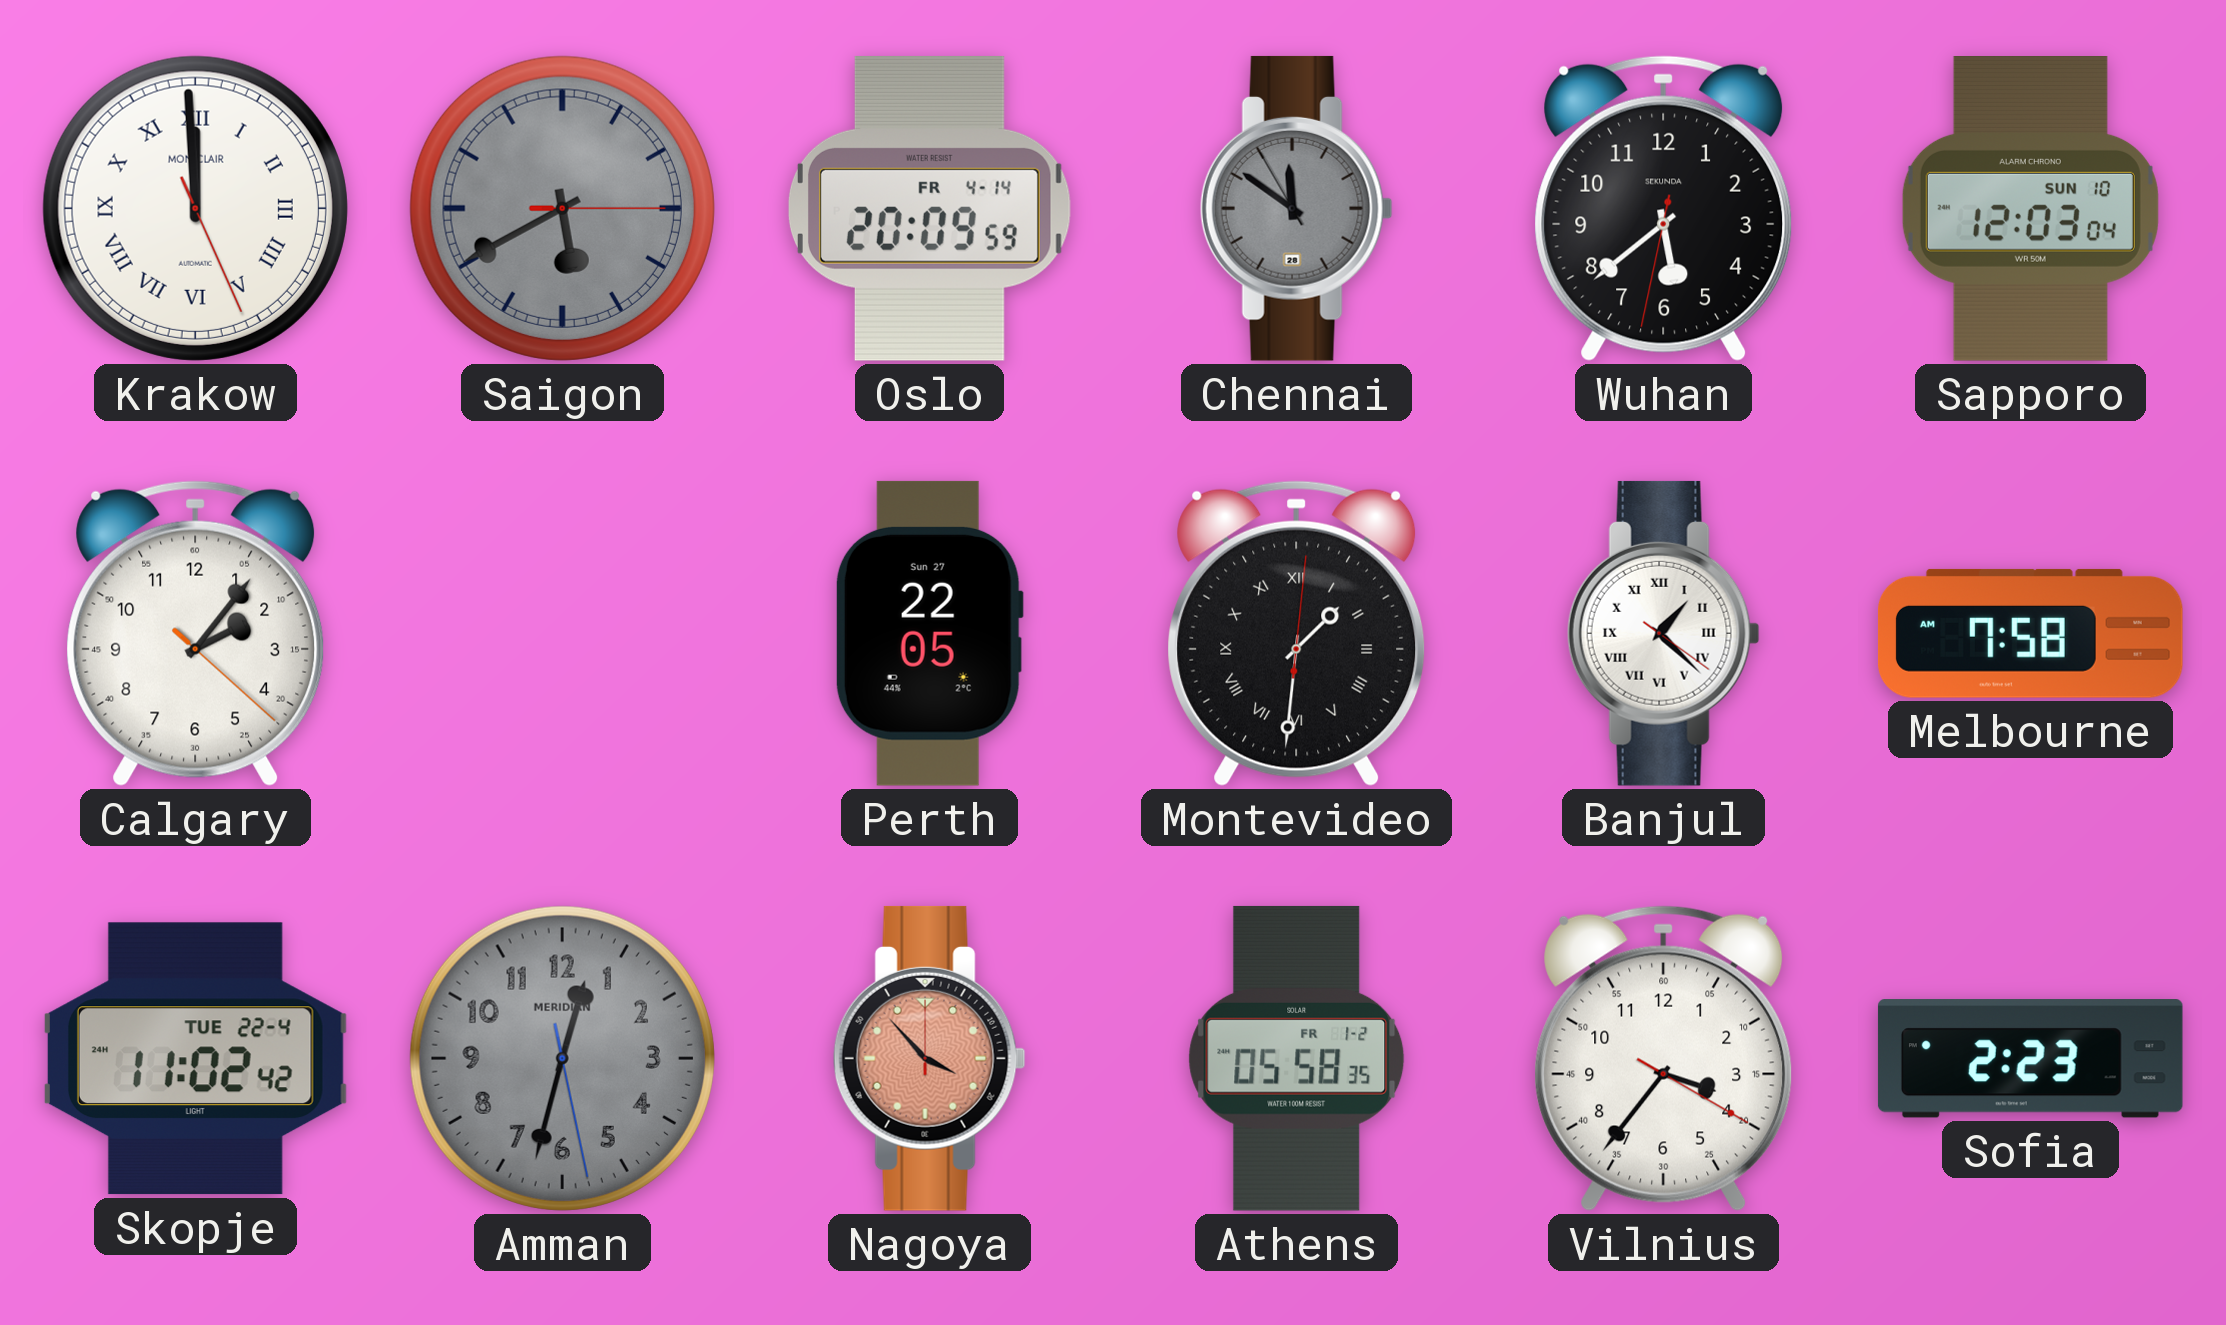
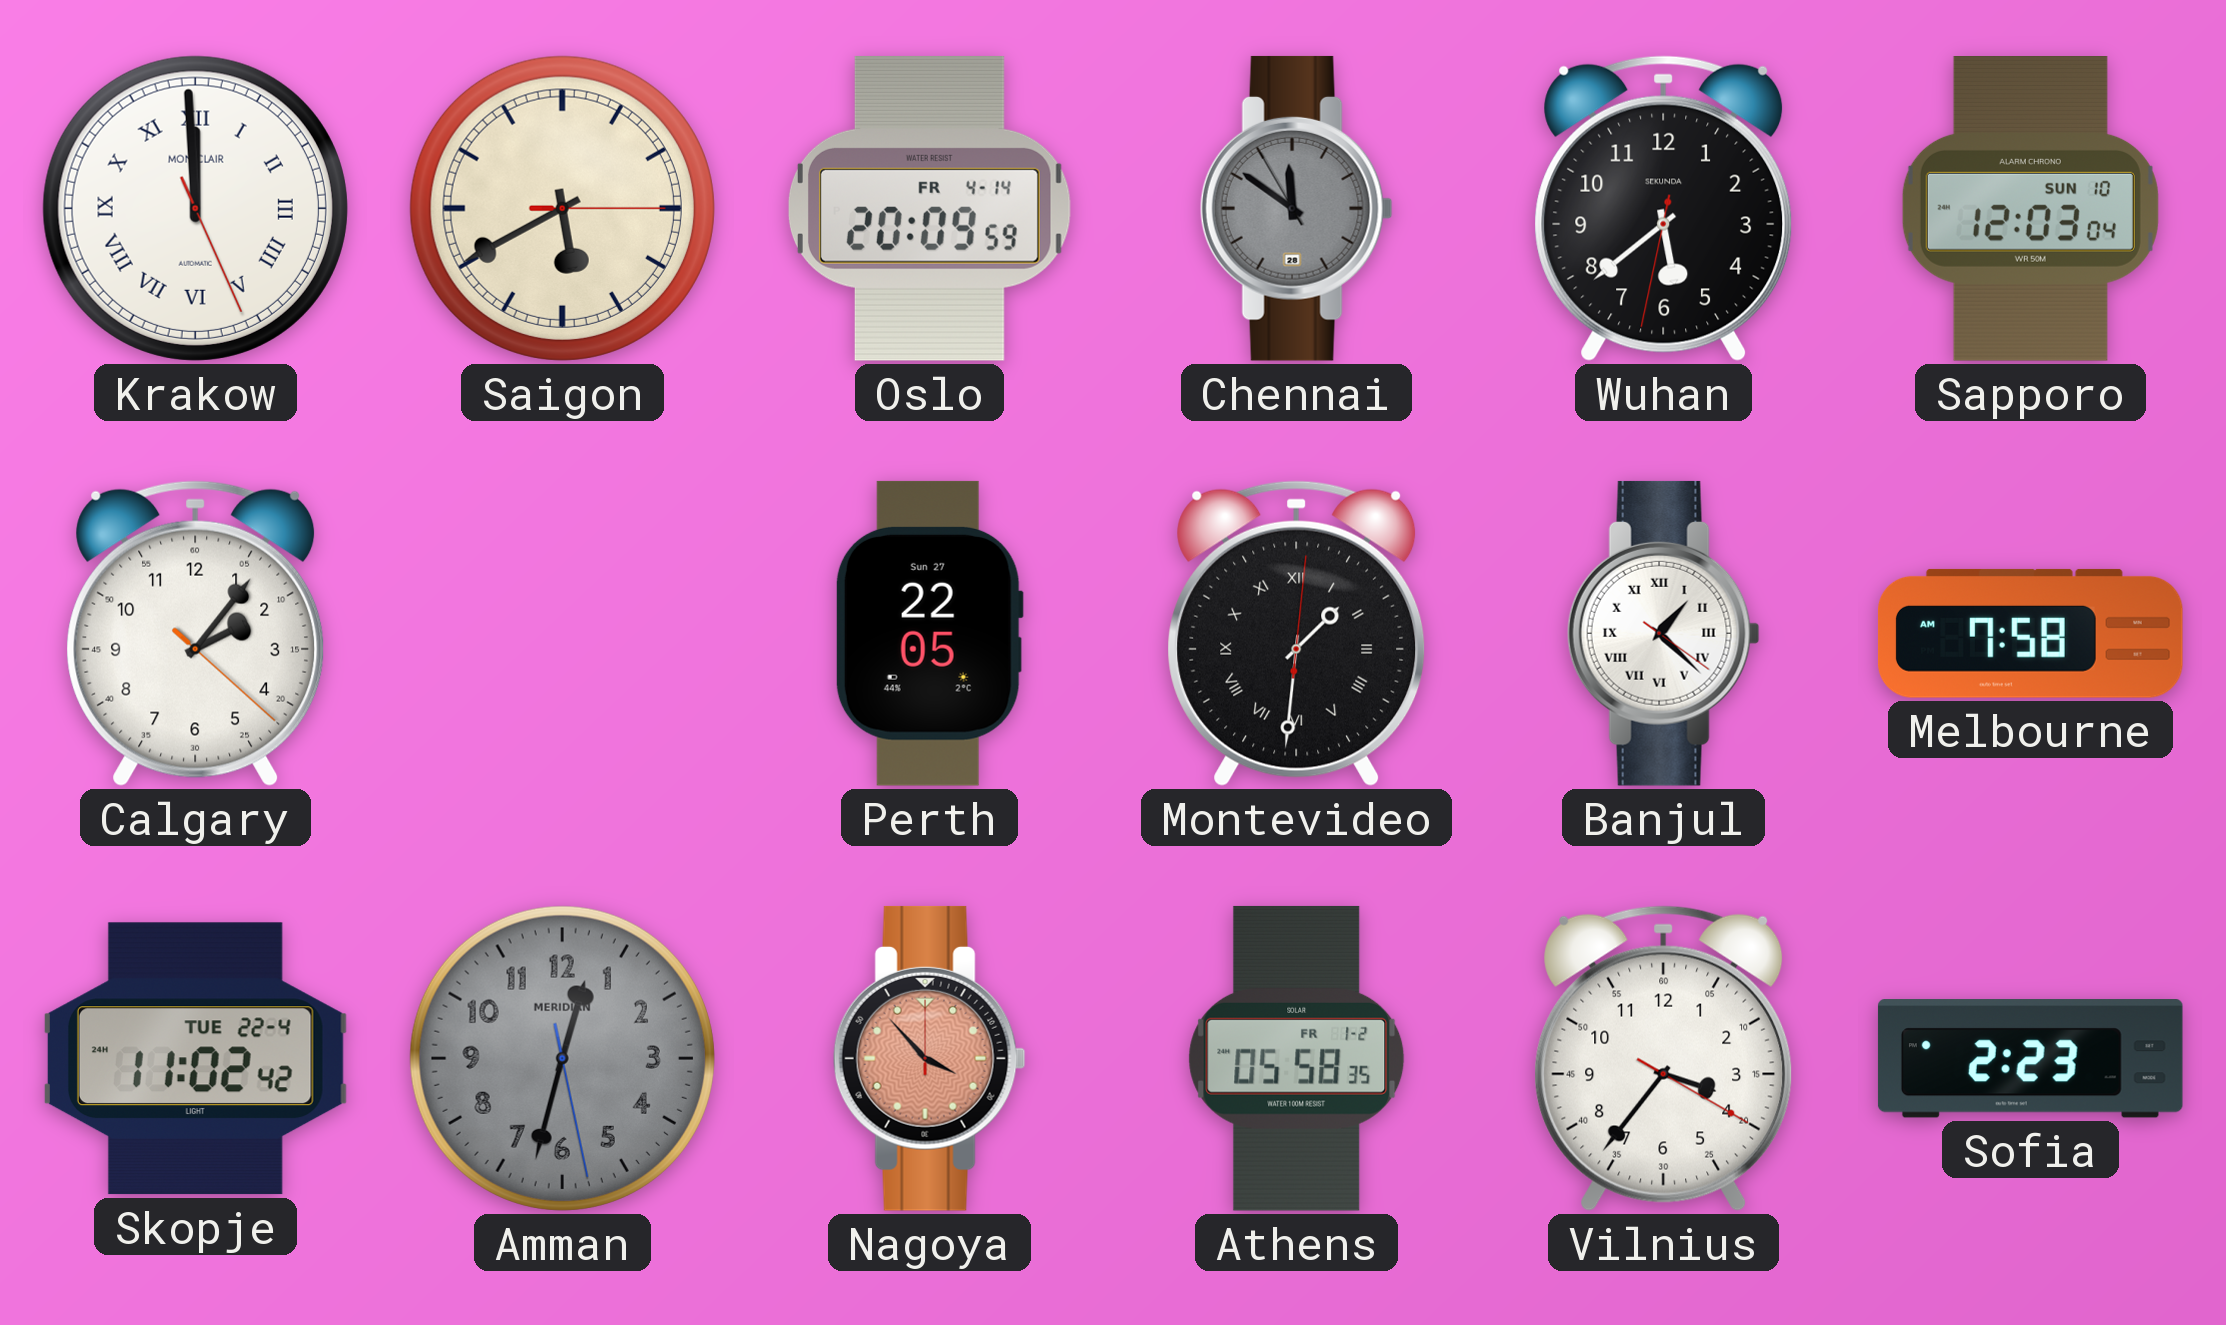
Saigon dial: grey -> cream
